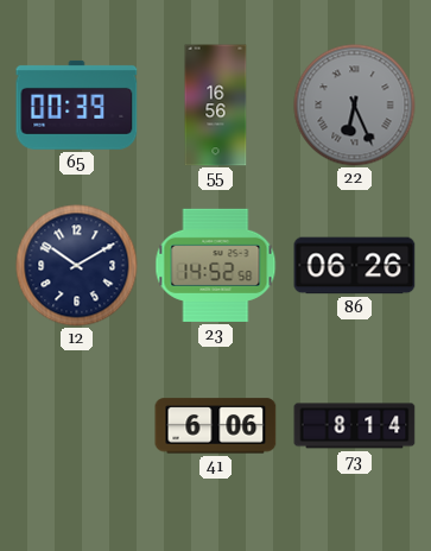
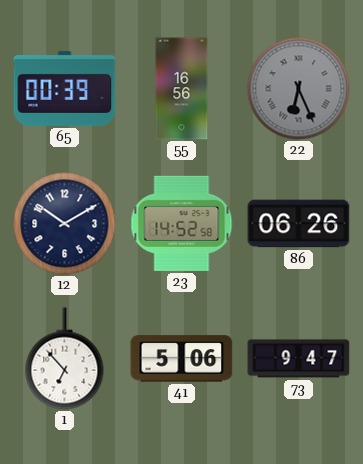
1: none -> 6:53
41: 6:06 -> 5:06
73: 8:14 -> 9:47
